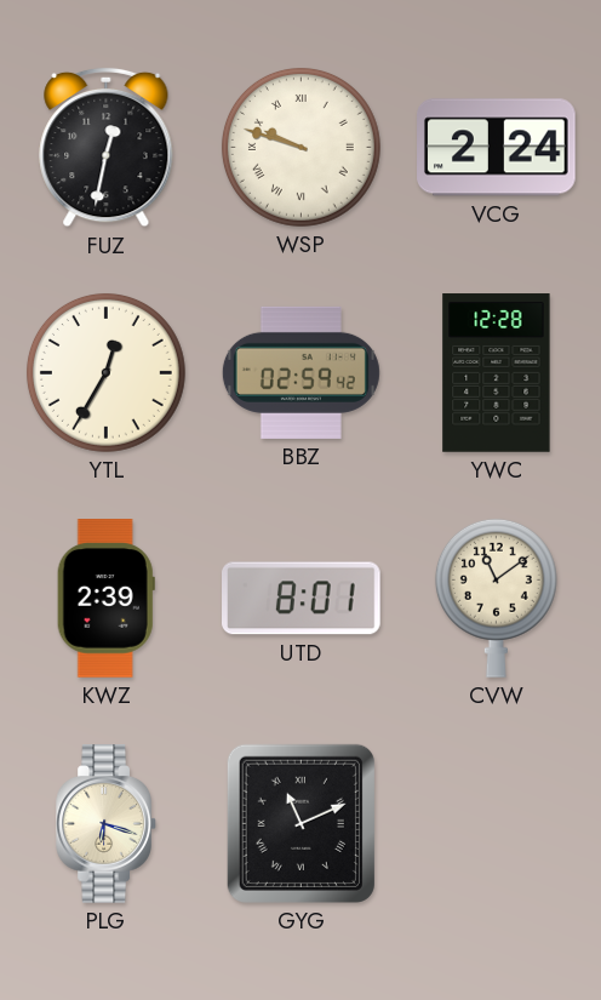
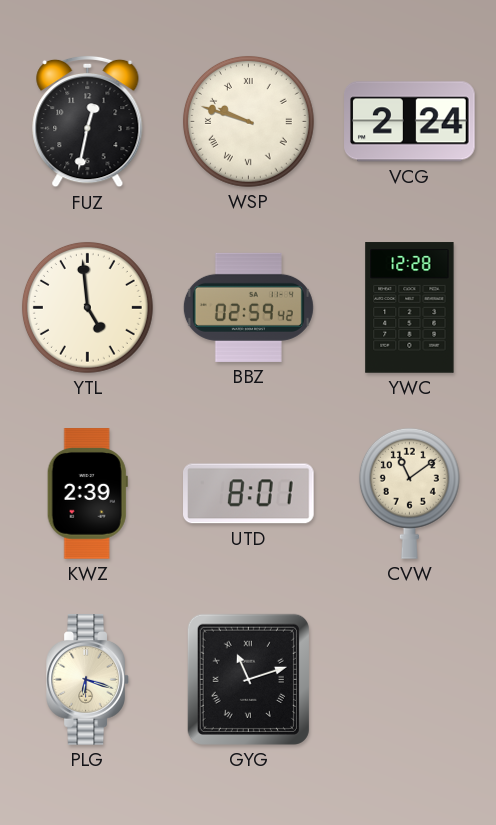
YTL: 12:35 -> 4:59
GYG: 11:11 -> 11:12
